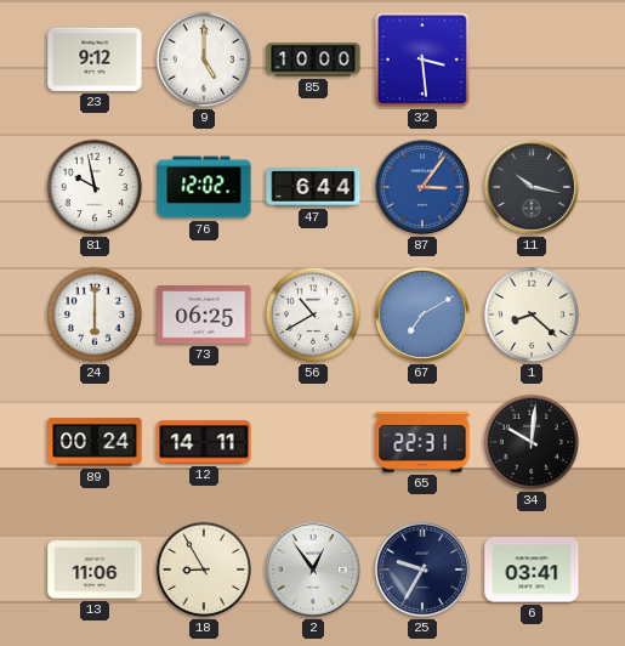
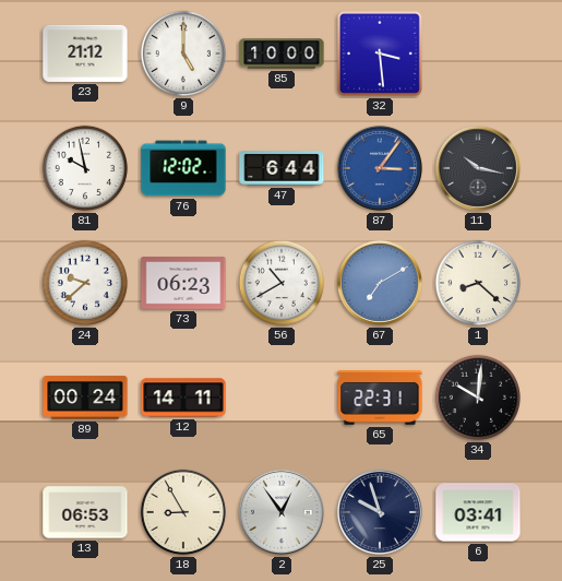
23: 9:12 -> 21:12
24: 6:00 -> 9:38
73: 06:25 -> 06:23
13: 11:06 -> 06:53
25: 9:35 -> 9:57
